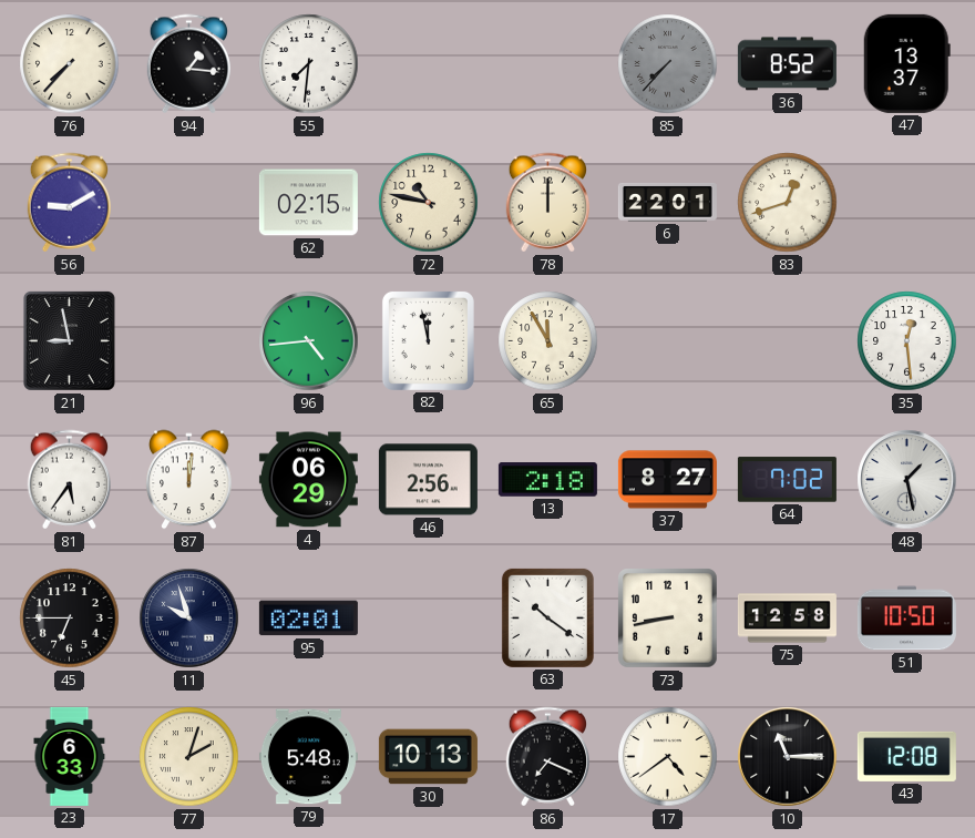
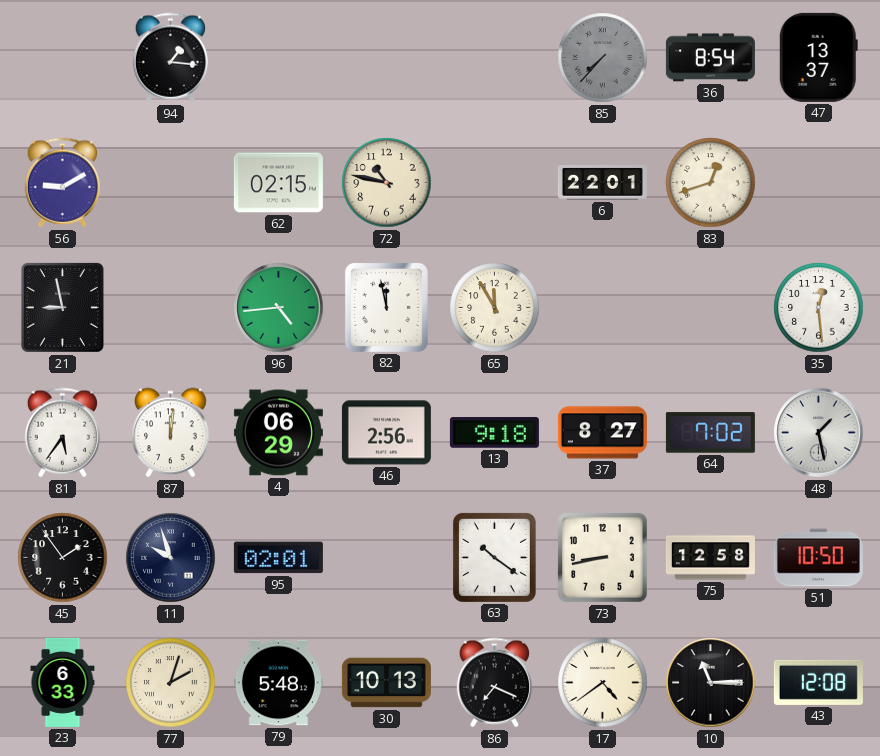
76: 7:37 -> none
55: 7:31 -> none
36: 8:52 -> 8:54
78: 12:00 -> none
13: 2:18 -> 9:18
45: 6:45 -> 1:54
